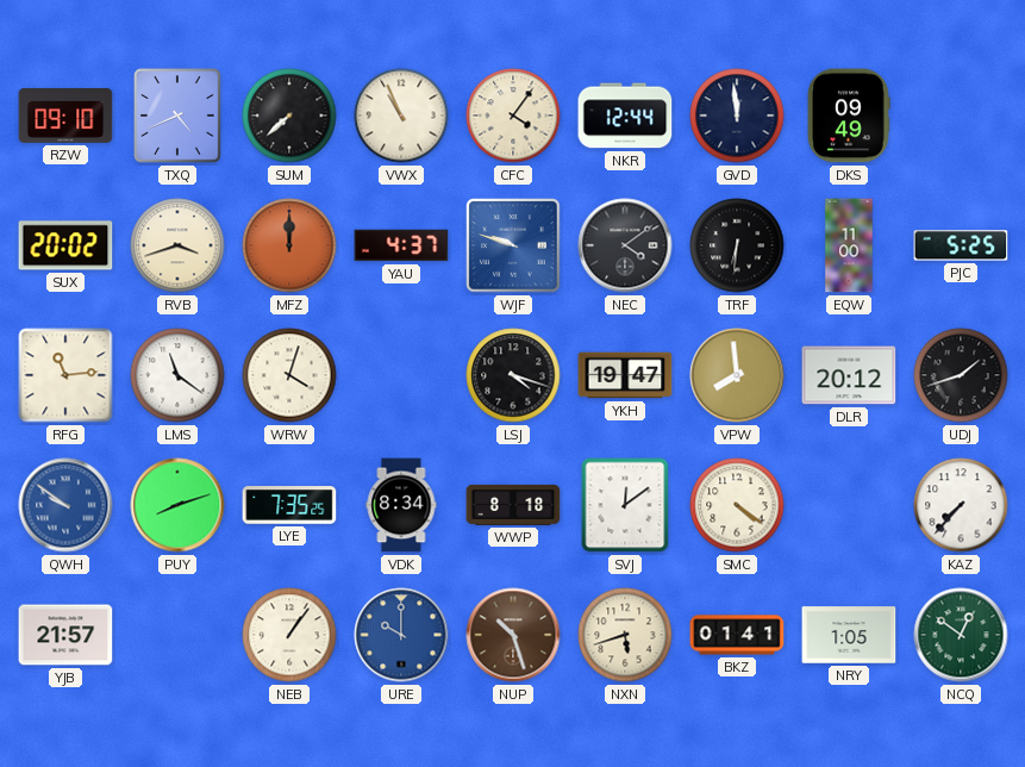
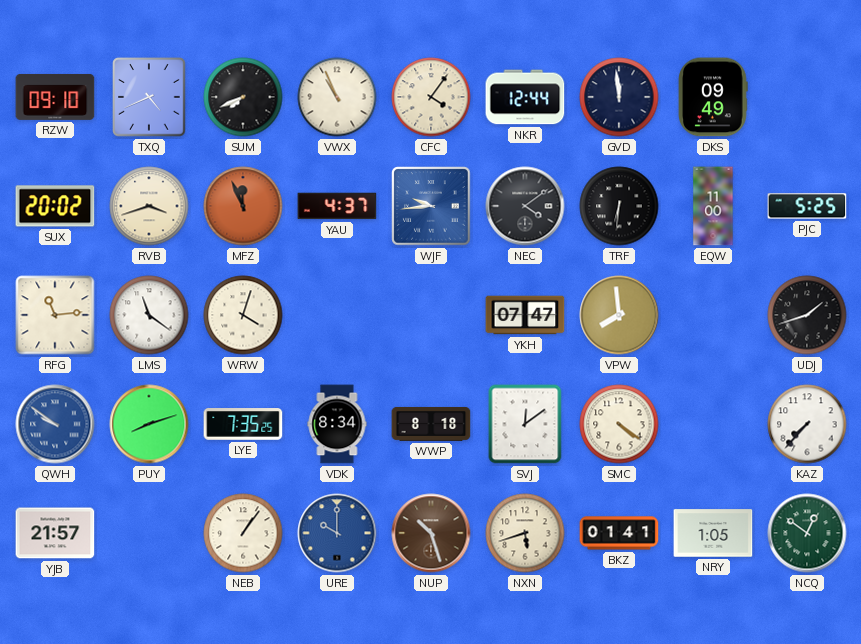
SUM: 7:38 -> 7:41
MFZ: 12:00 -> 11:56
WJF: 9:48 -> 9:44
LSJ: 4:18 -> none
YKH: 19:47 -> 07:47
DLR: 20:12 -> none
